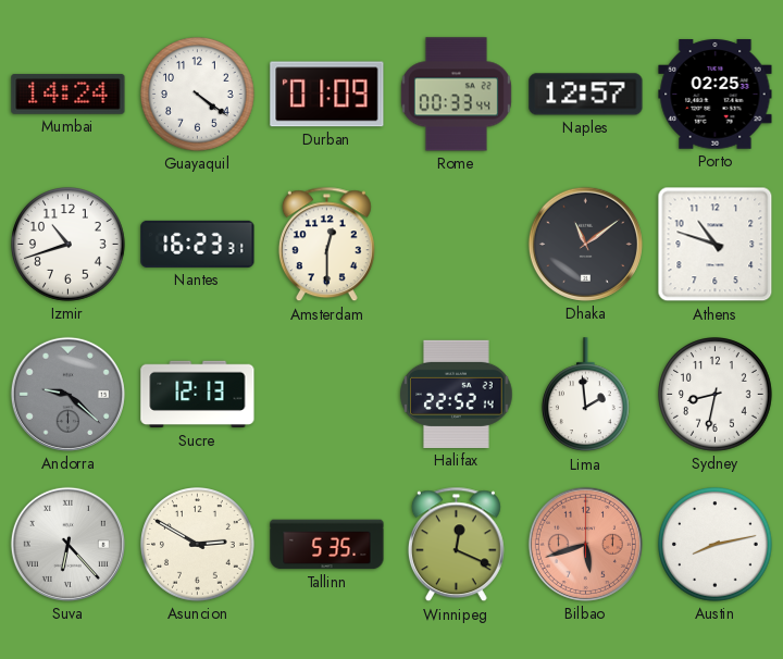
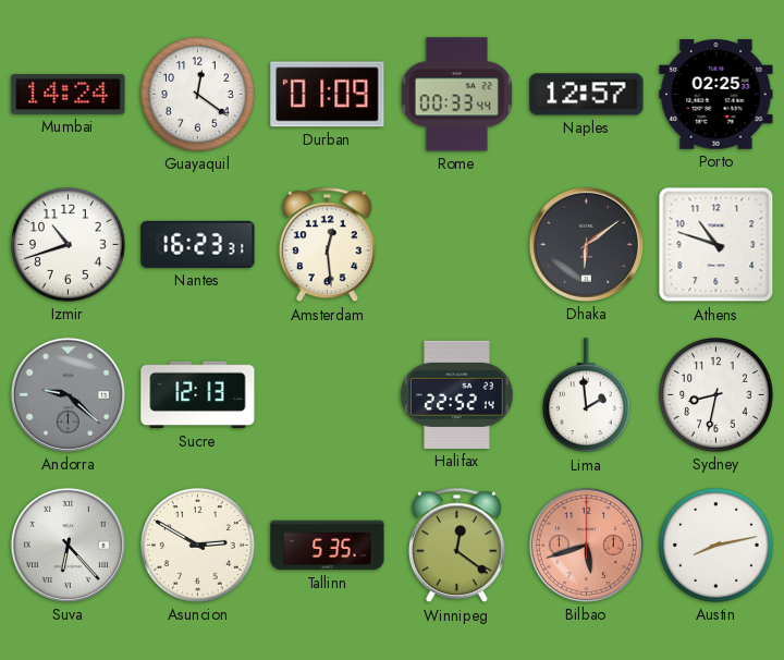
Guayaquil: 4:21 -> 12:21
Amsterdam: 12:30 -> 12:29
Dhaka: 11:09 -> 6:09
Winnipeg: 12:19 -> 12:21
